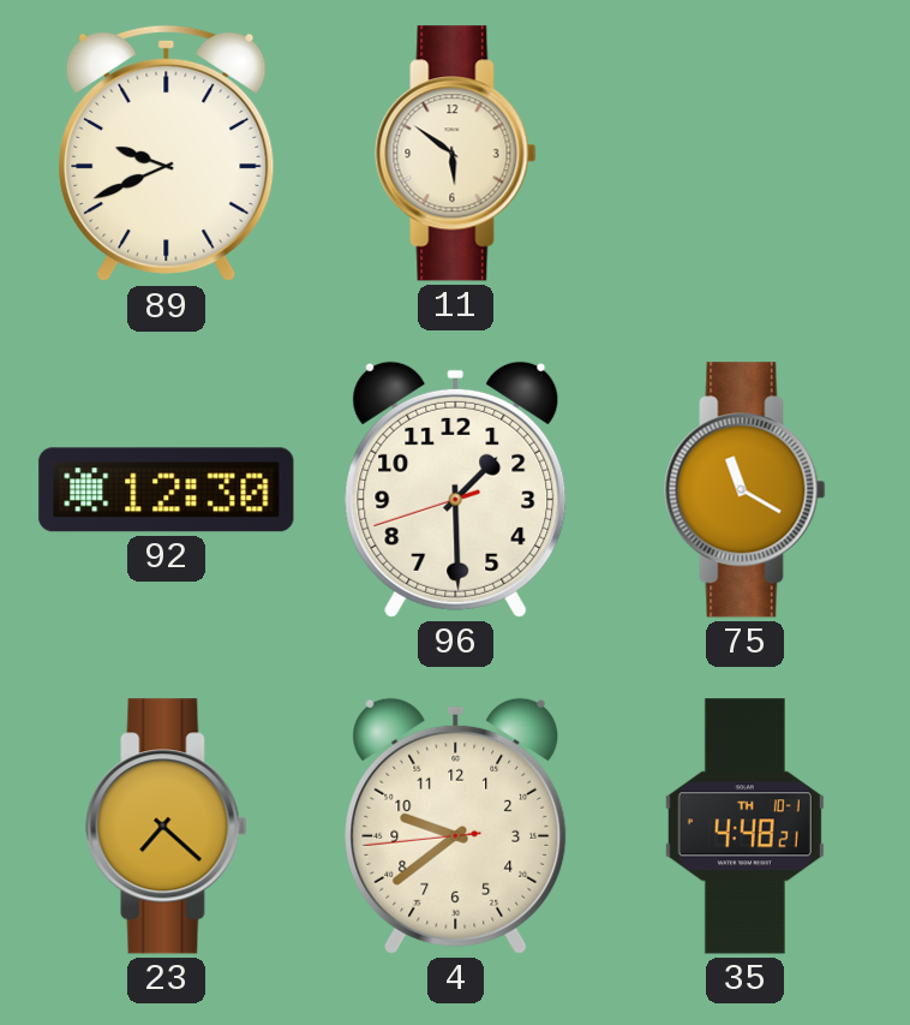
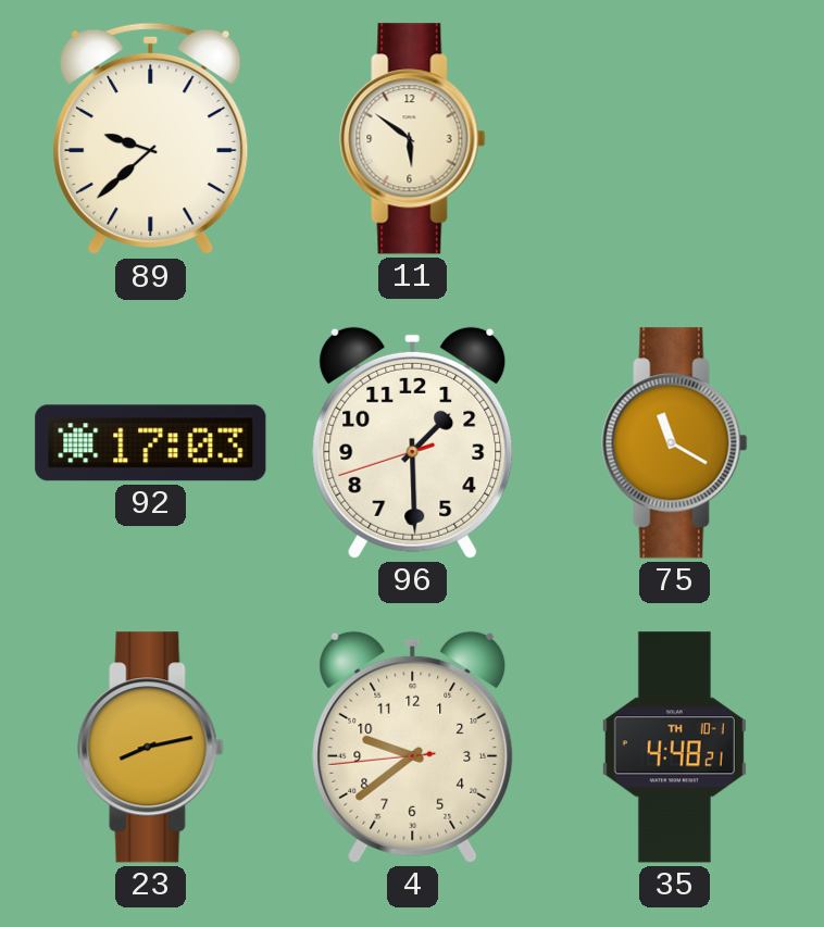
89: 9:41 -> 9:38
92: 12:30 -> 17:03
23: 7:22 -> 8:13
